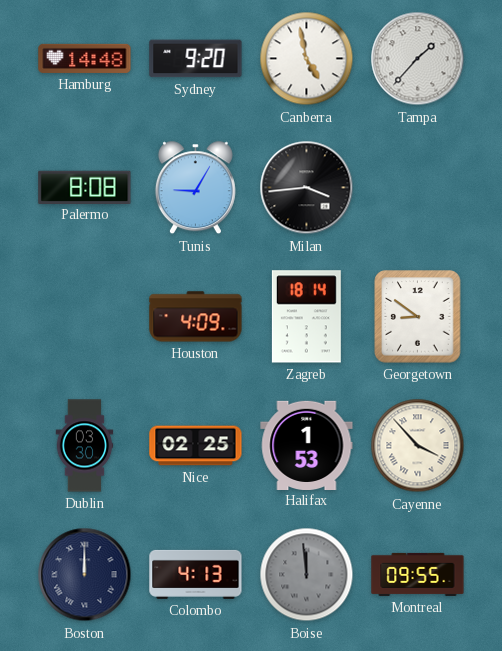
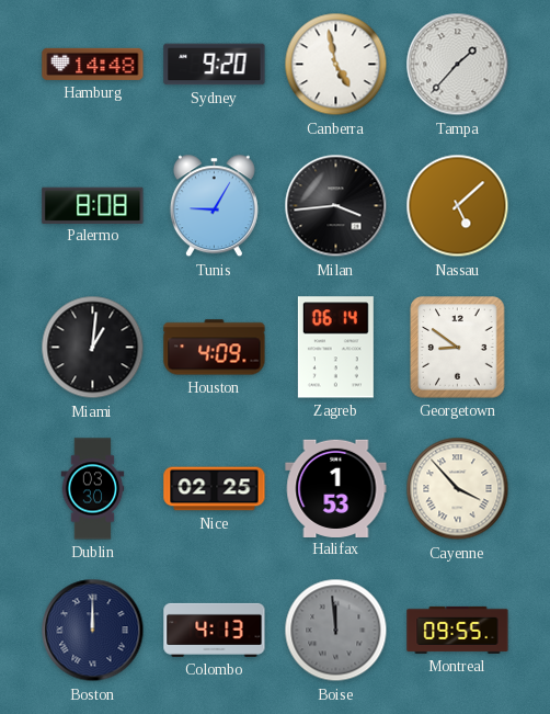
Nassau: none -> 5:08
Miami: none -> 1:01
Zagreb: 18:14 -> 06:14
